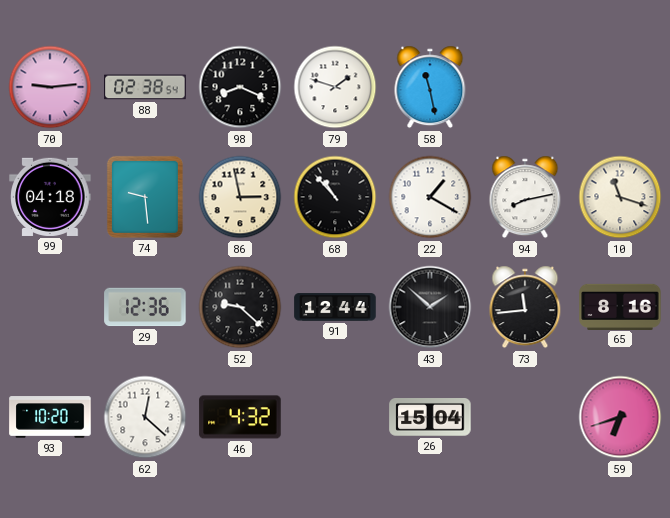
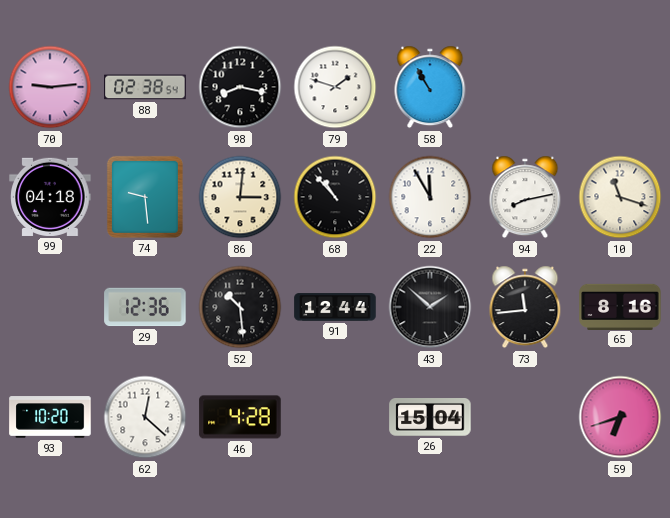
98: 8:19 -> 8:17
58: 11:28 -> 10:55
86: 2:58 -> 3:01
22: 1:20 -> 11:55
52: 9:22 -> 10:29
46: 4:32 -> 4:28
